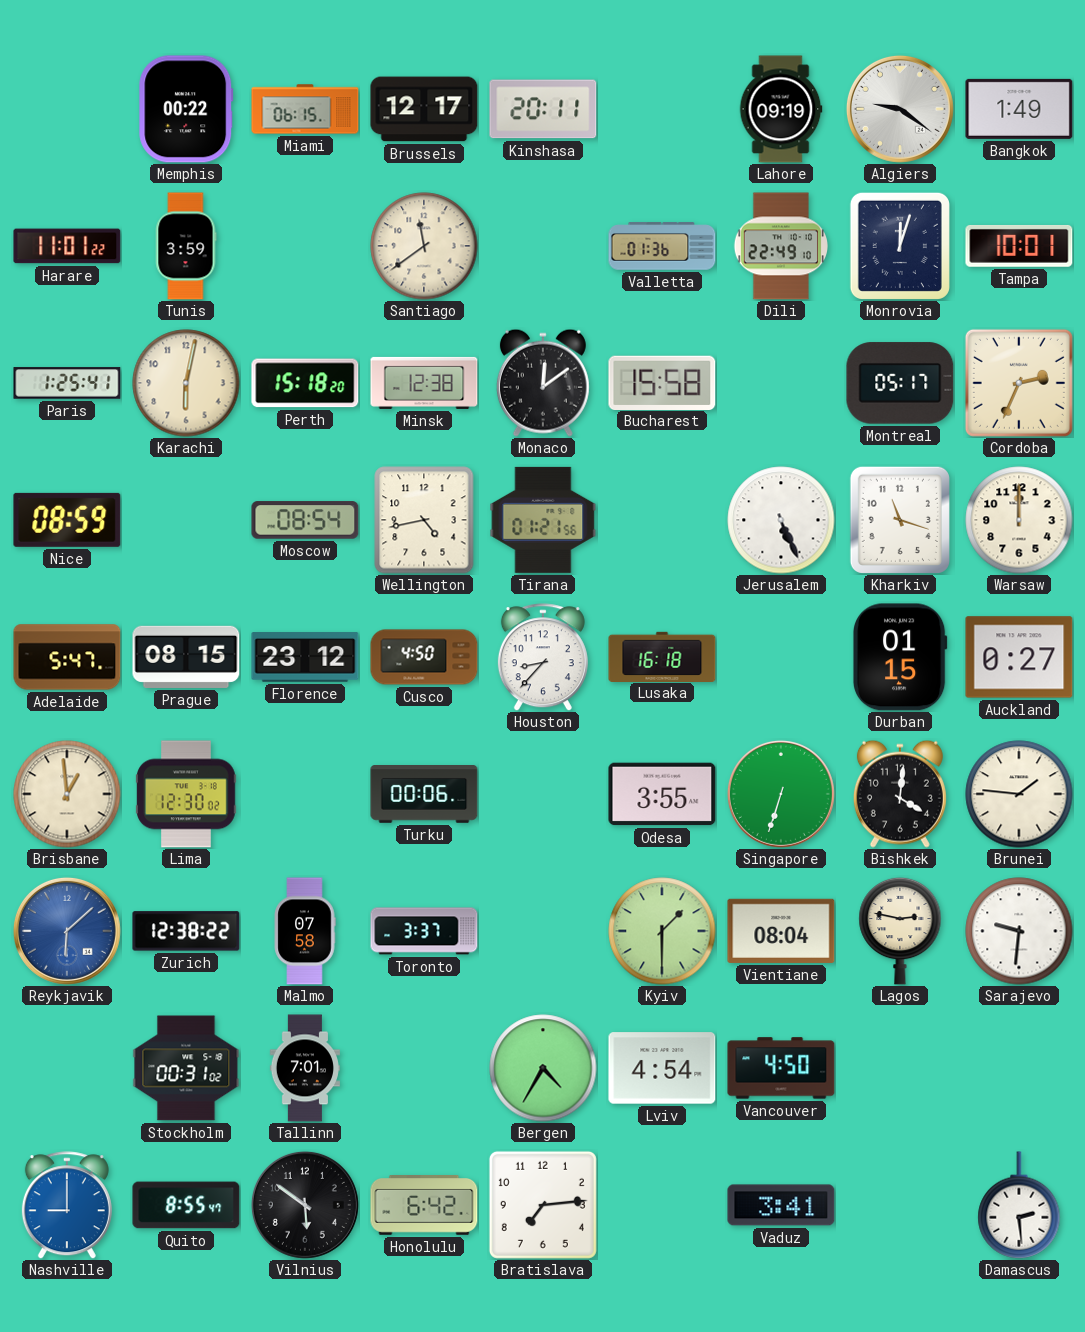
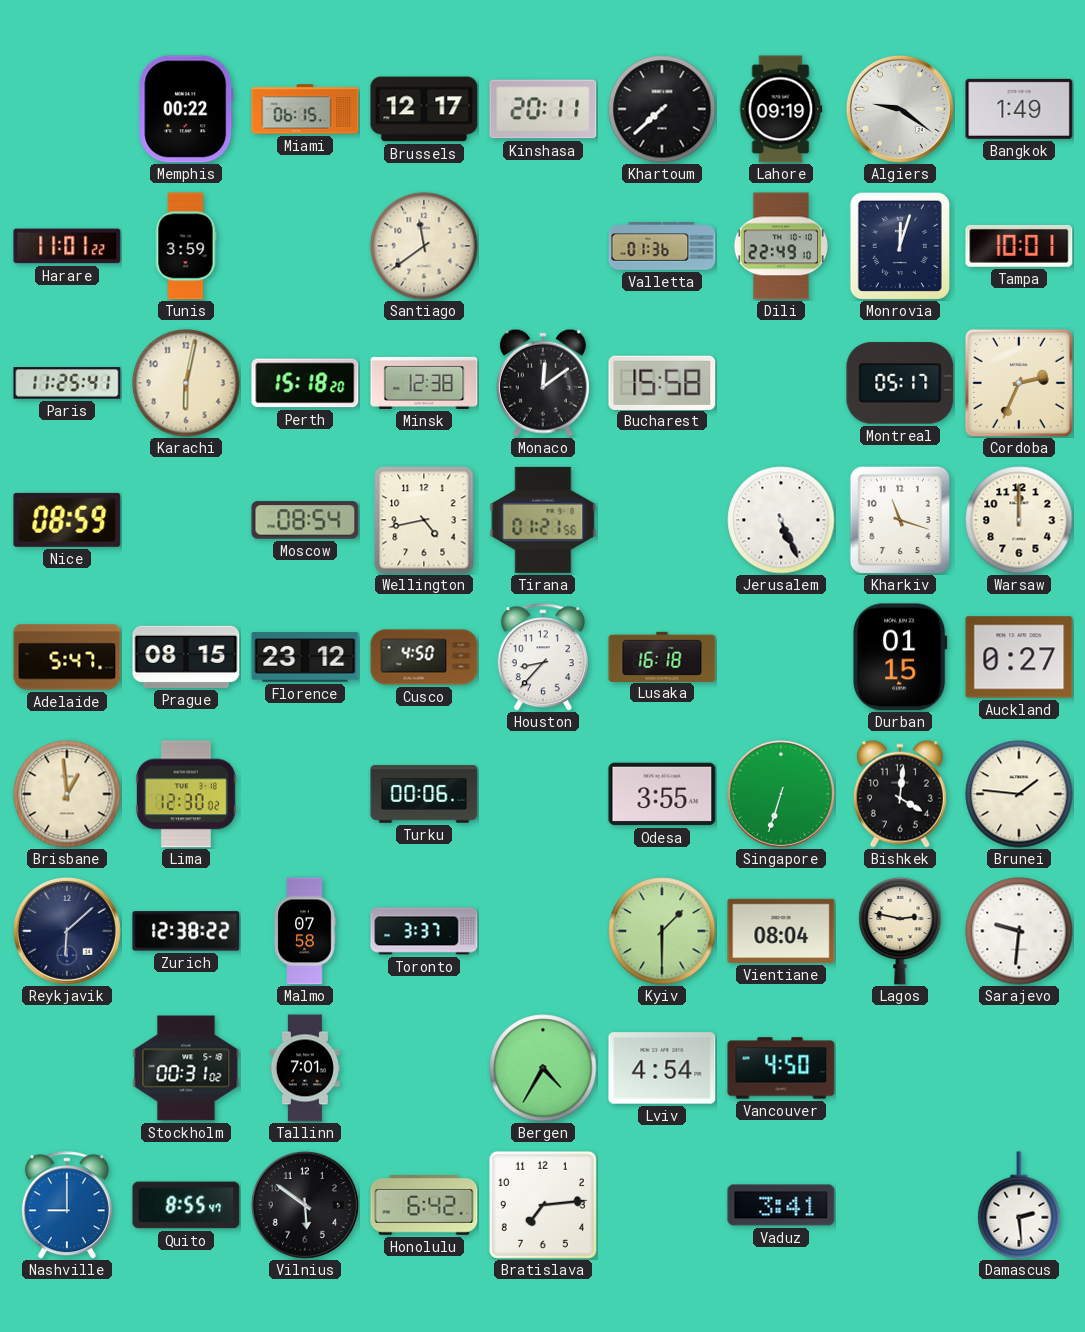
Khartoum: none -> 7:38
Paris: 1:25 -> 11:25
Reykjavik dial: blue -> navy
